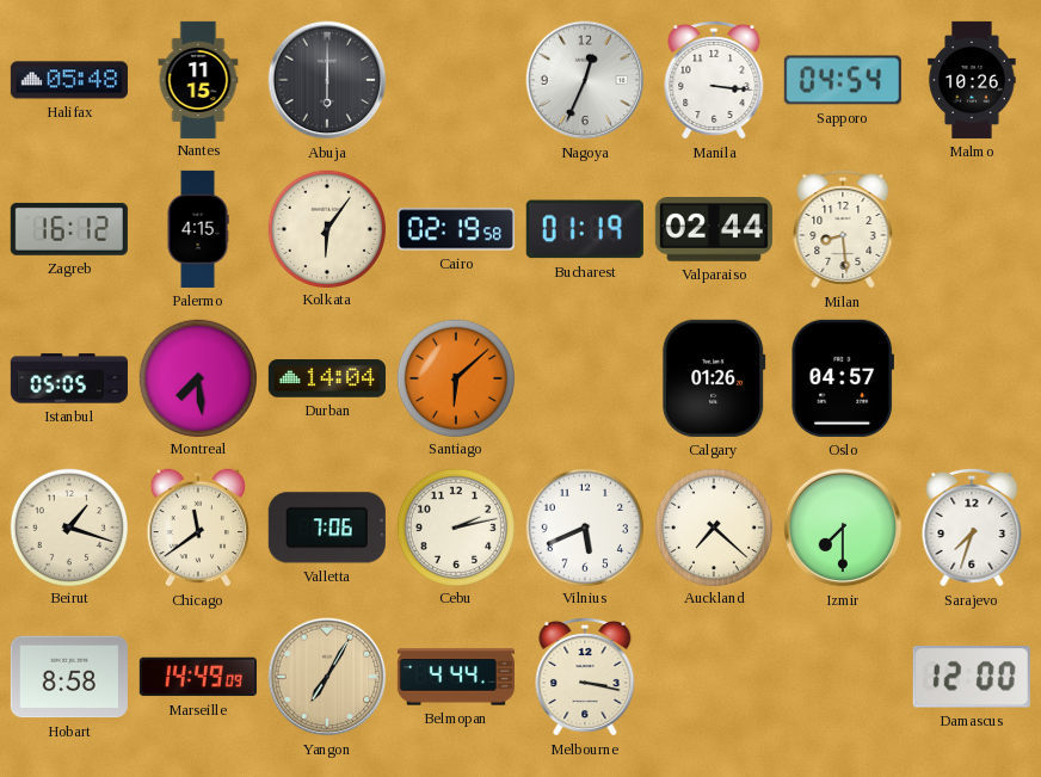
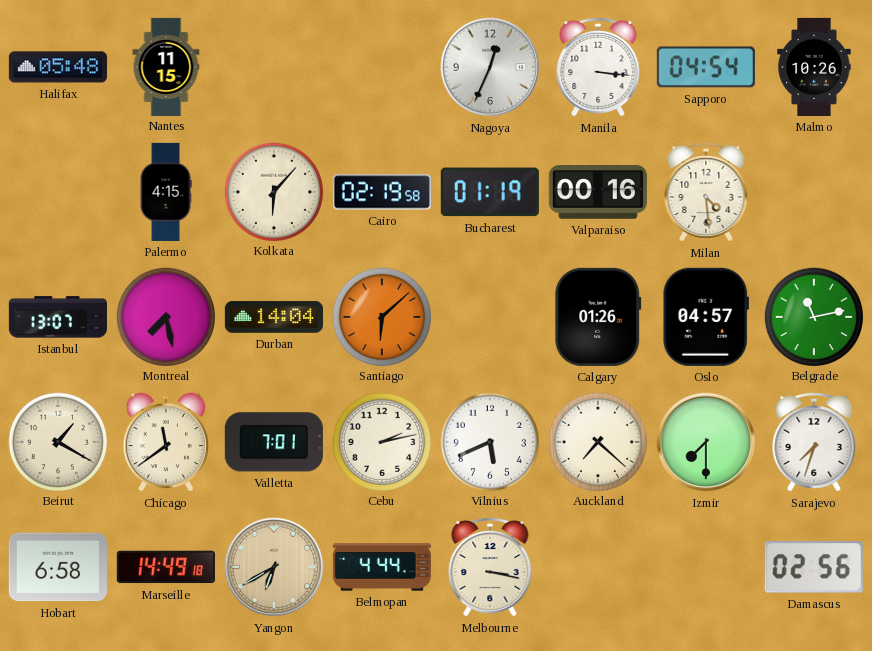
Abuja: 6:00 -> none
Zagreb: 16:12 -> none
Kolkata: 6:06 -> 6:07
Valparaiso: 02:44 -> 00:16
Milan: 8:29 -> 4:29
Istanbul: 05:05 -> 13:07
Montreal: 7:29 -> 7:28
Belgrade: none -> 11:13
Beirut: 1:18 -> 1:20
Valletta: 7:06 -> 7:01
Hobart: 8:58 -> 6:58
Marseille: 14:49:09 -> 14:49:18
Yangon: 7:05 -> 6:40
Damascus: 12:00 -> 02:56
